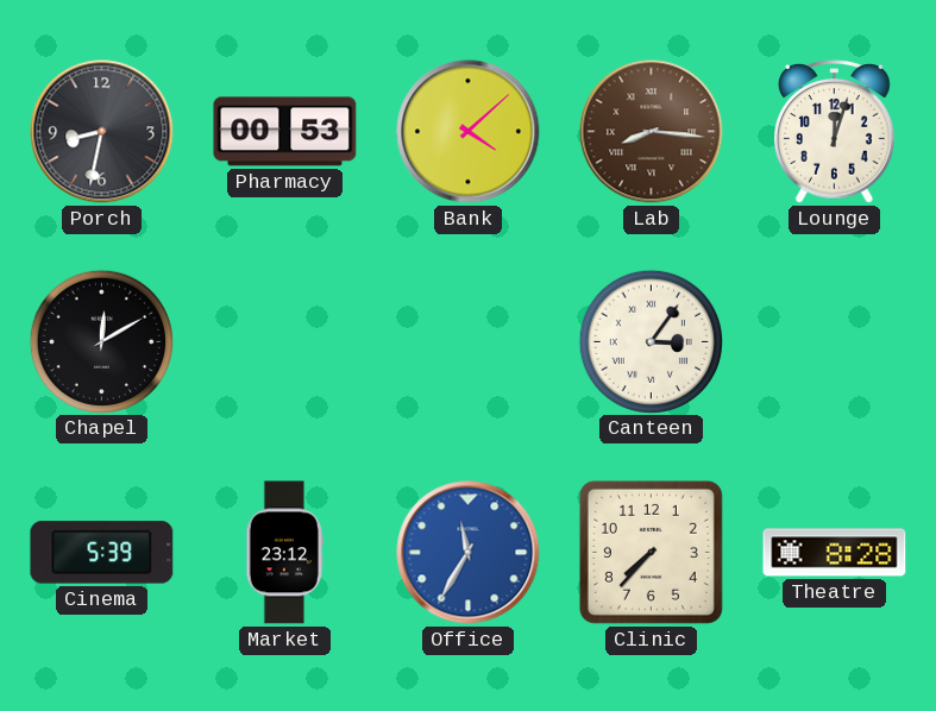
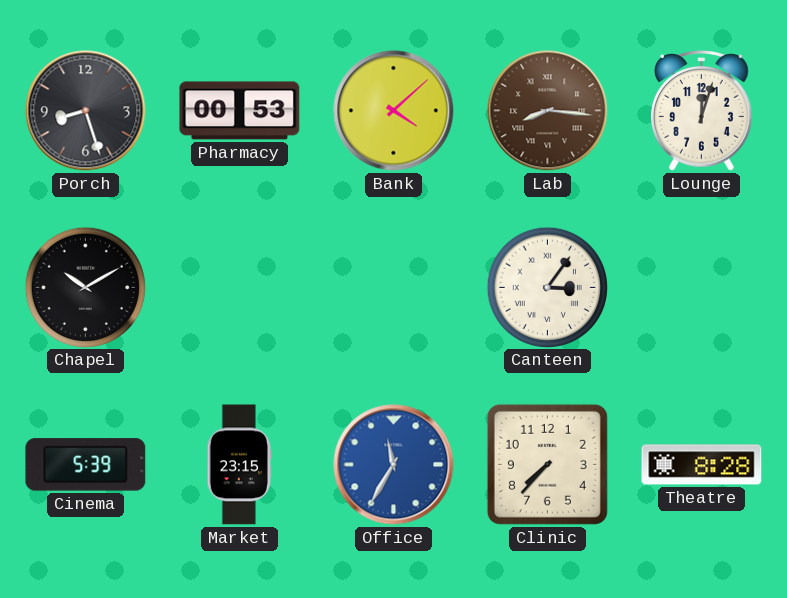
Porch: 8:32 -> 8:27
Chapel: 12:10 -> 10:10
Market: 23:12 -> 23:15
